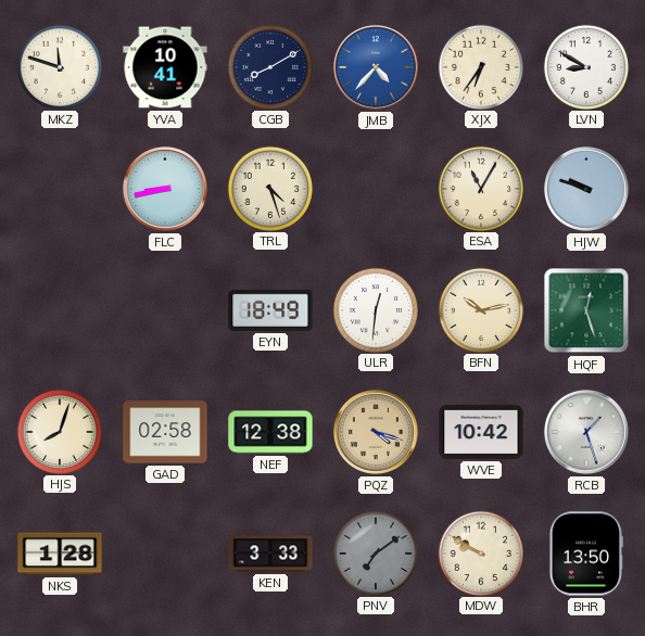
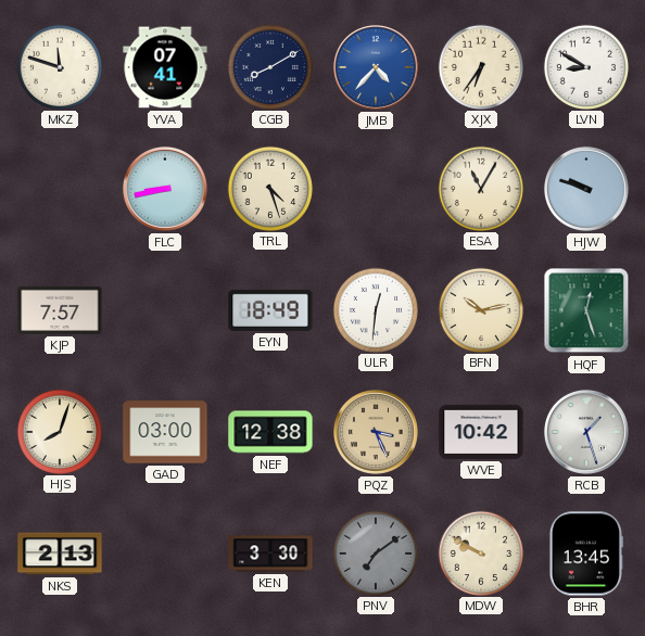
YVA: 10:41 -> 07:41
KJP: none -> 7:57
GAD: 02:58 -> 03:00
PQZ: 4:18 -> 3:26
NKS: 1:28 -> 2:13
KEN: 3:33 -> 3:30
BHR: 13:50 -> 13:45
